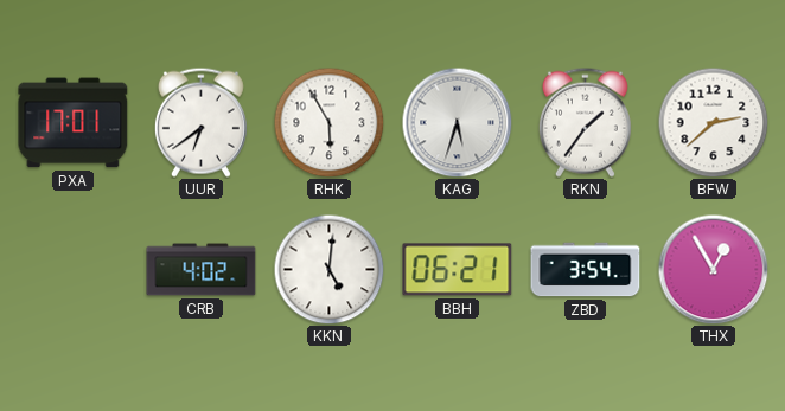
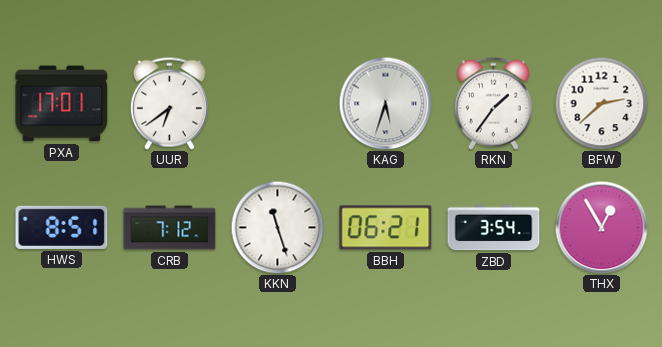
RHK: 5:55 -> none
HWS: none -> 8:51
CRB: 4:02 -> 7:12
KKN: 5:01 -> 11:27
